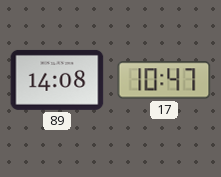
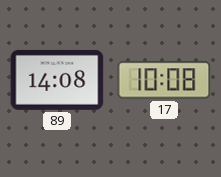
17: 10:47 -> 10:08
